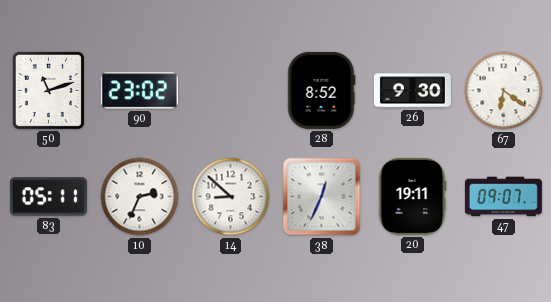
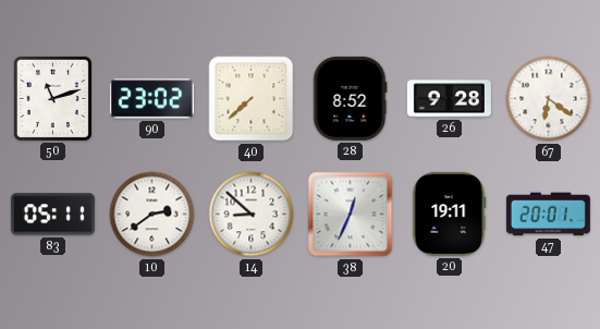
40: none -> 7:38
26: 9:30 -> 9:28
10: 2:34 -> 2:39
47: 09:07 -> 20:01
